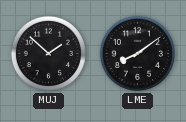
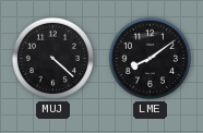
MUJ: 1:52 -> 4:22
